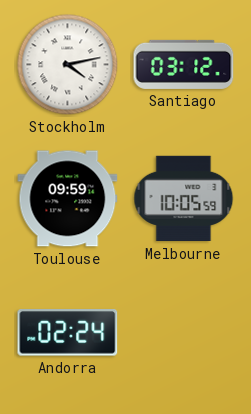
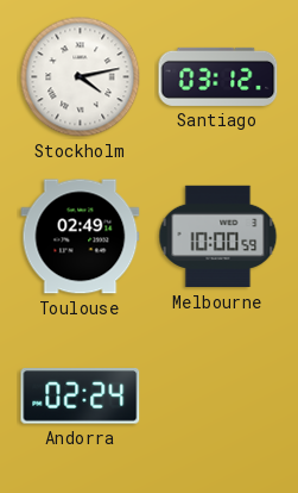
Toulouse: 09:59 -> 02:49
Melbourne: 10:05 -> 10:00
